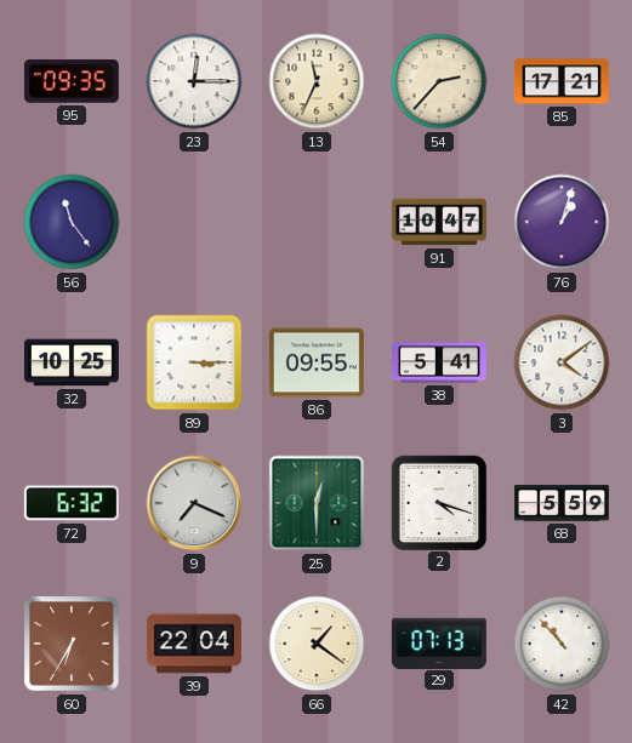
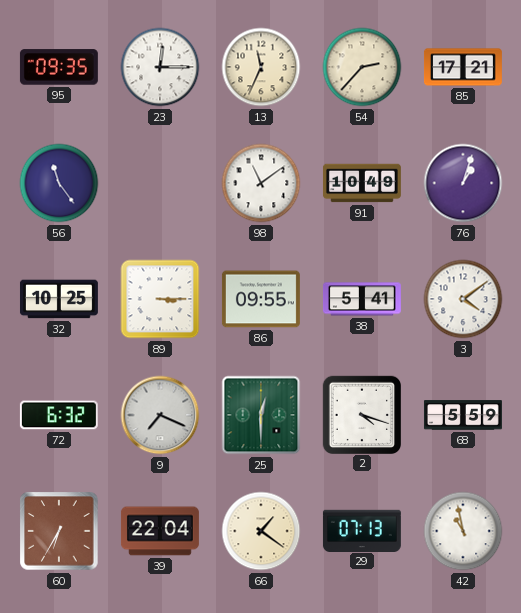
98: none -> 11:09
91: 10:47 -> 10:49
42: 10:53 -> 10:58
